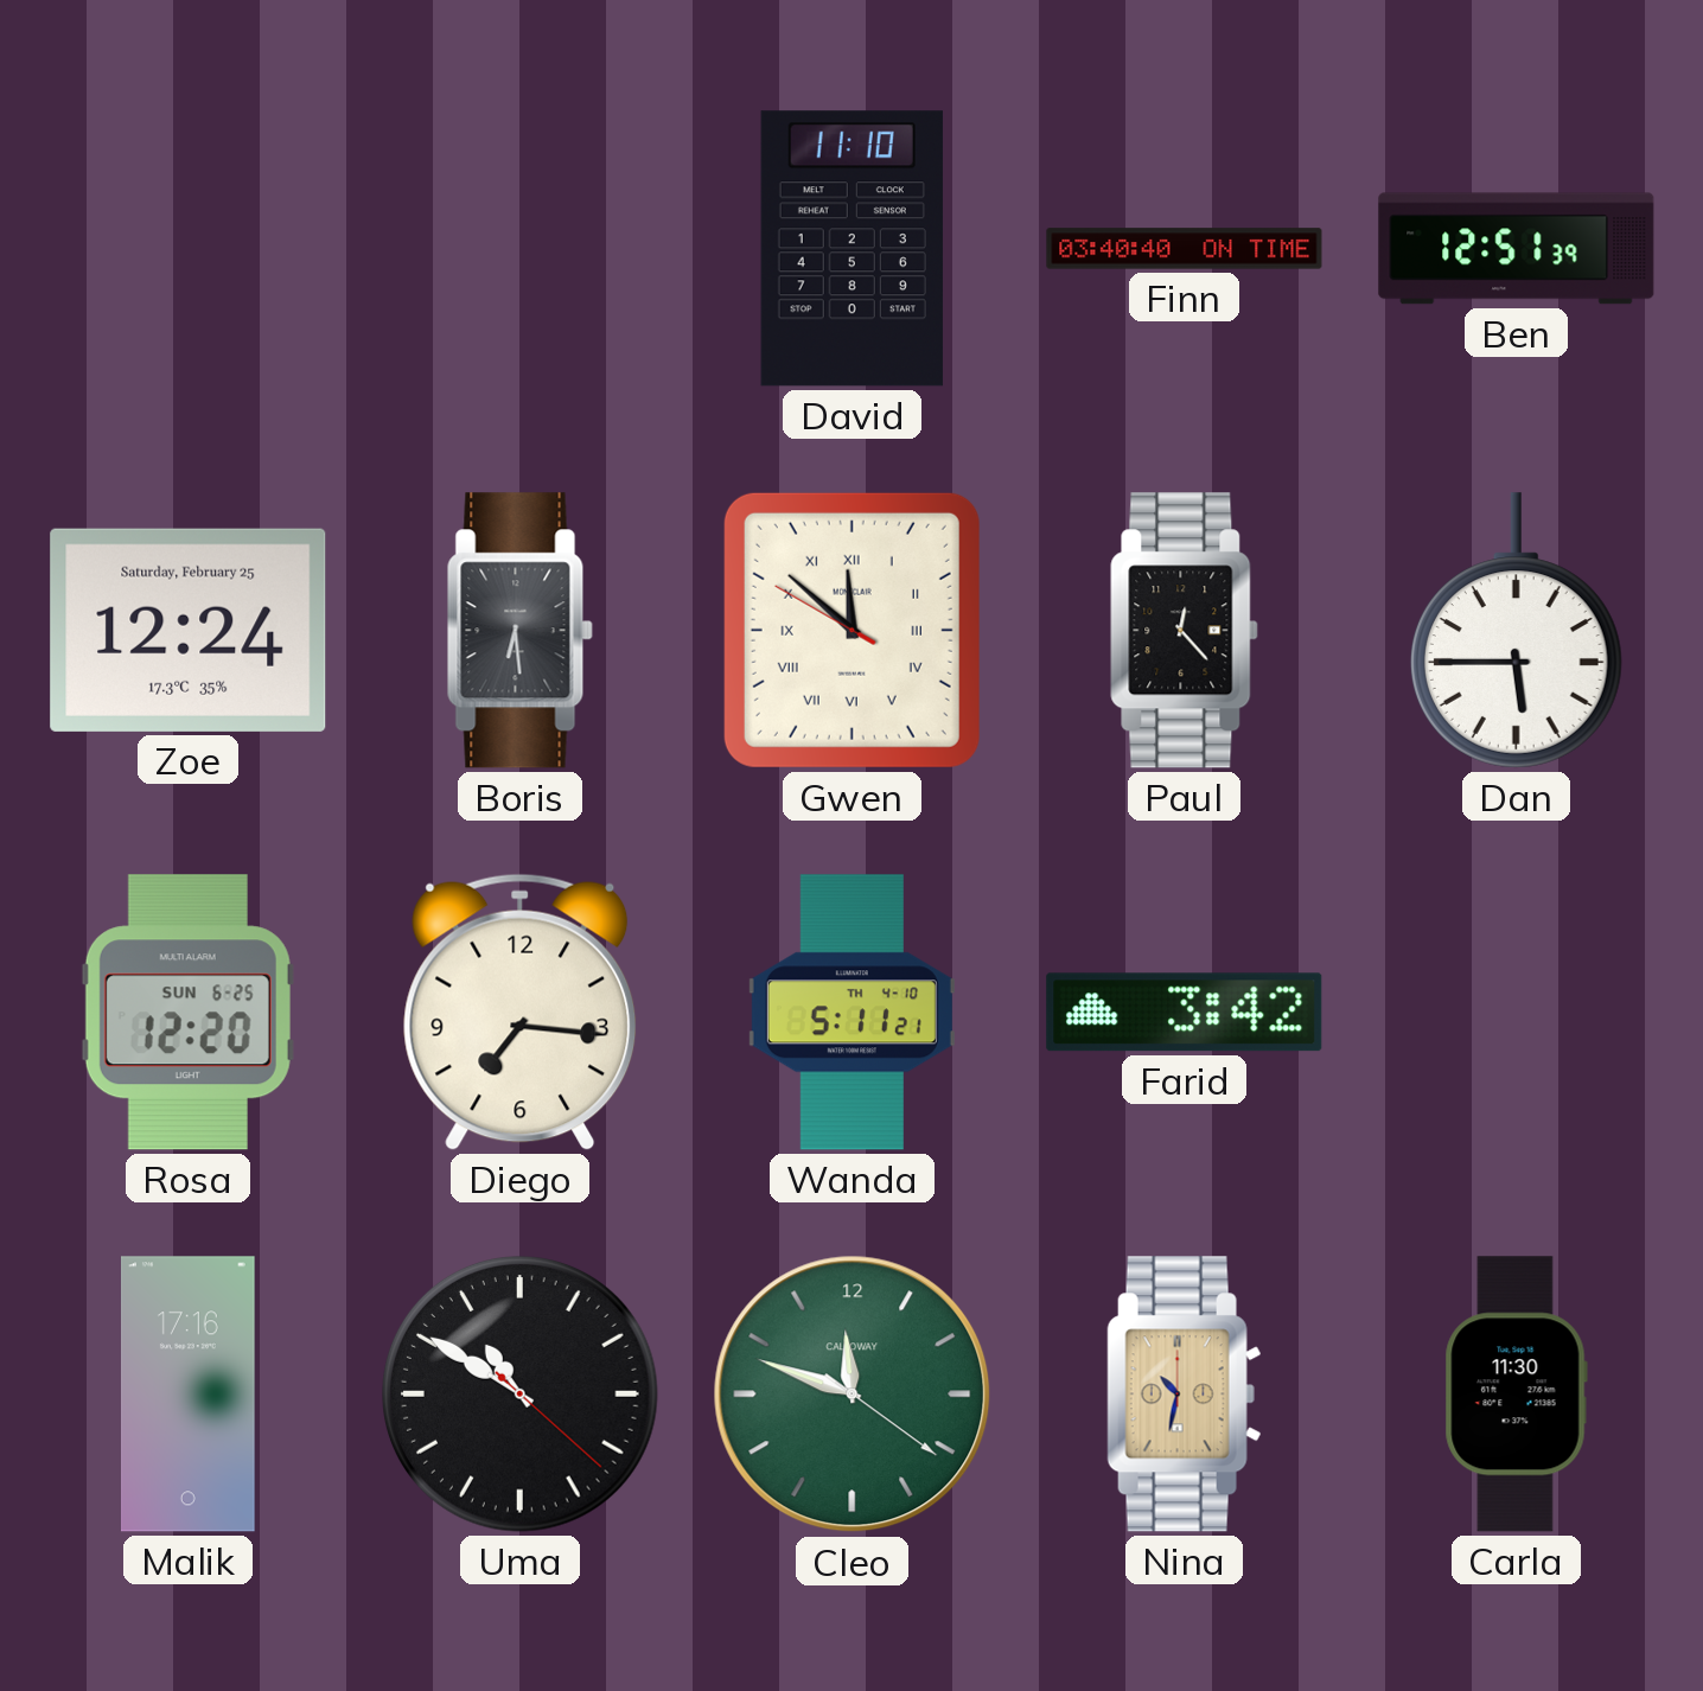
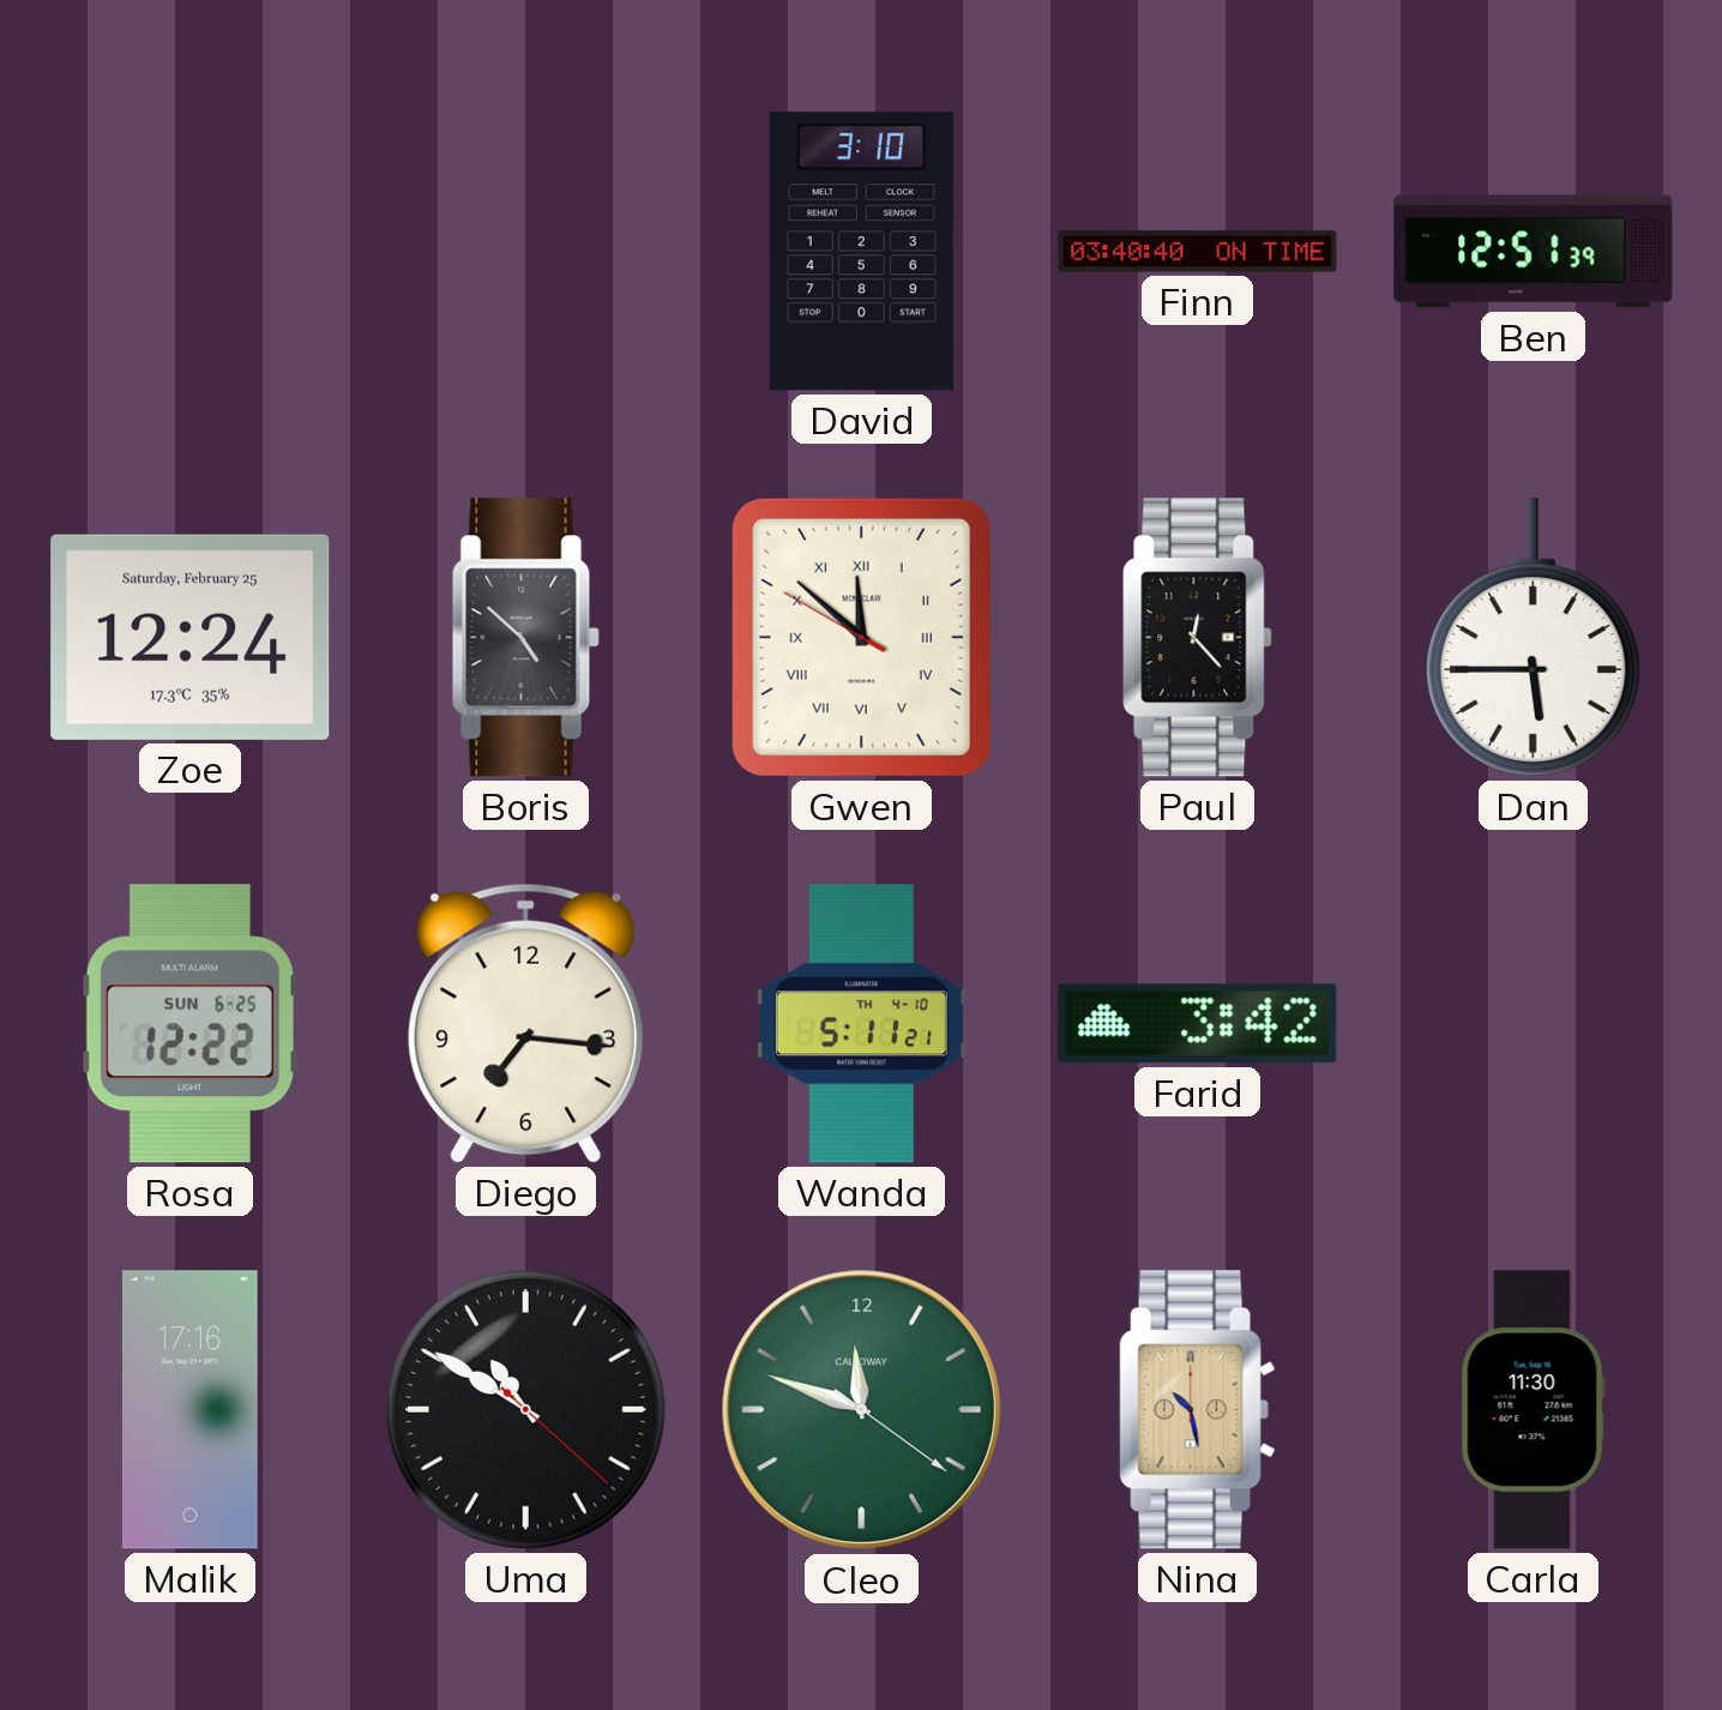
David: 11:10 -> 3:10
Boris: 6:29 -> 4:52
Rosa: 12:20 -> 12:22
Nina: 10:32 -> 10:28
